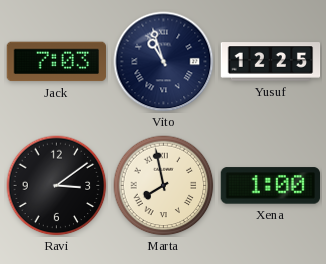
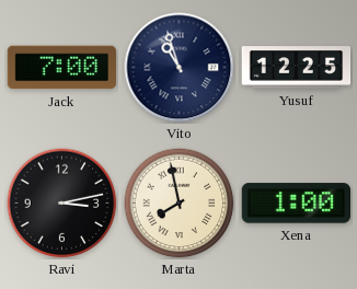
Jack: 7:03 -> 7:00
Ravi: 3:09 -> 3:13
